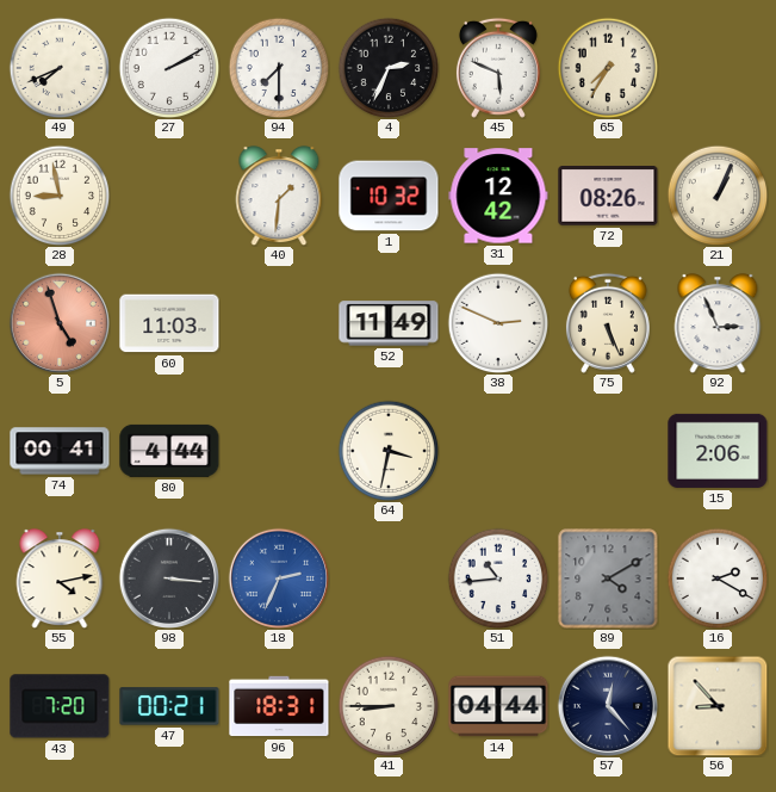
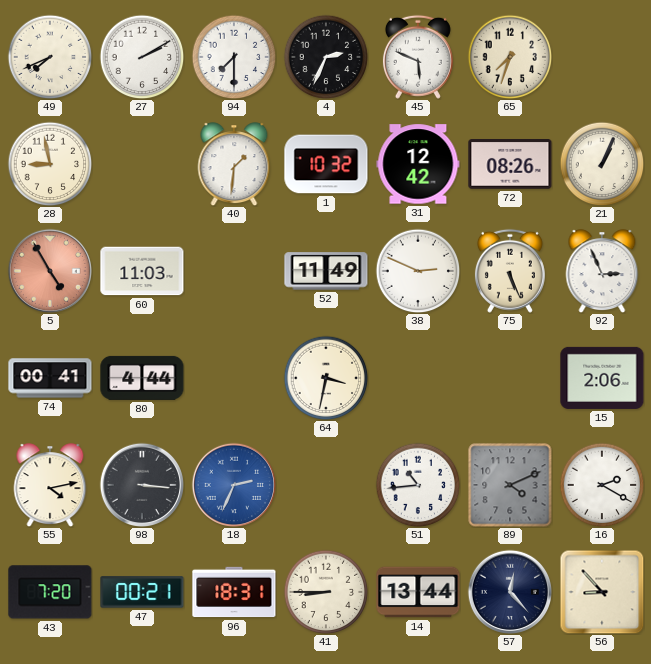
65: 7:35 -> 7:33
5: 4:57 -> 4:55
89: 4:10 -> 4:11
14: 04:44 -> 13:44
